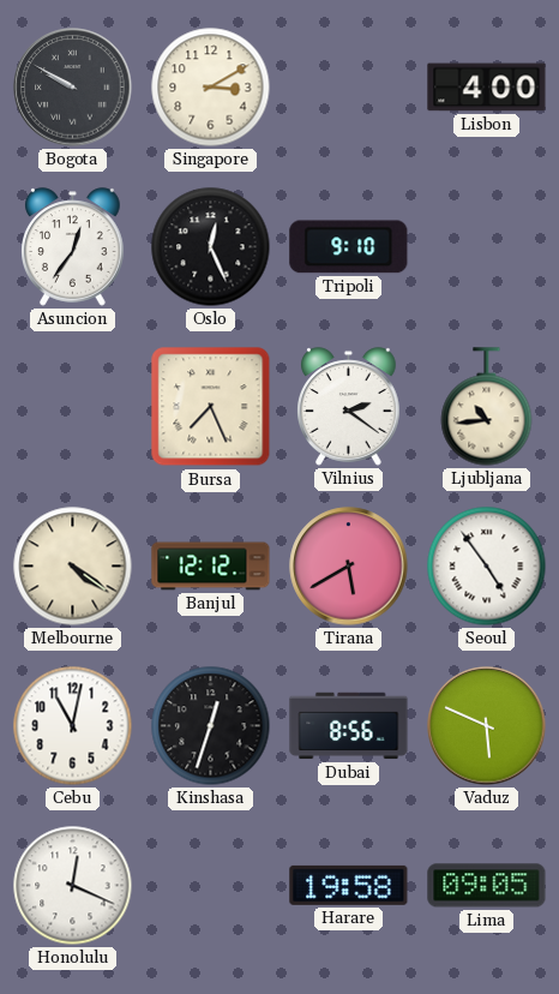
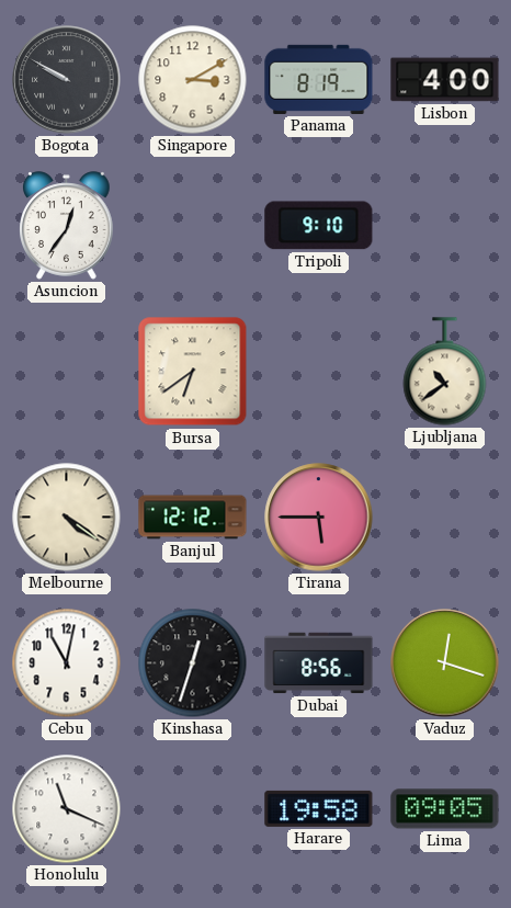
Panama: none -> 8:19
Oslo: 12:26 -> none
Bursa: 7:26 -> 6:39
Vilnius: 2:21 -> none
Ljubljana: 10:44 -> 10:39
Tirana: 5:40 -> 5:45
Seoul: 4:54 -> none
Vaduz: 5:49 -> 12:18
Honolulu: 12:19 -> 11:19
